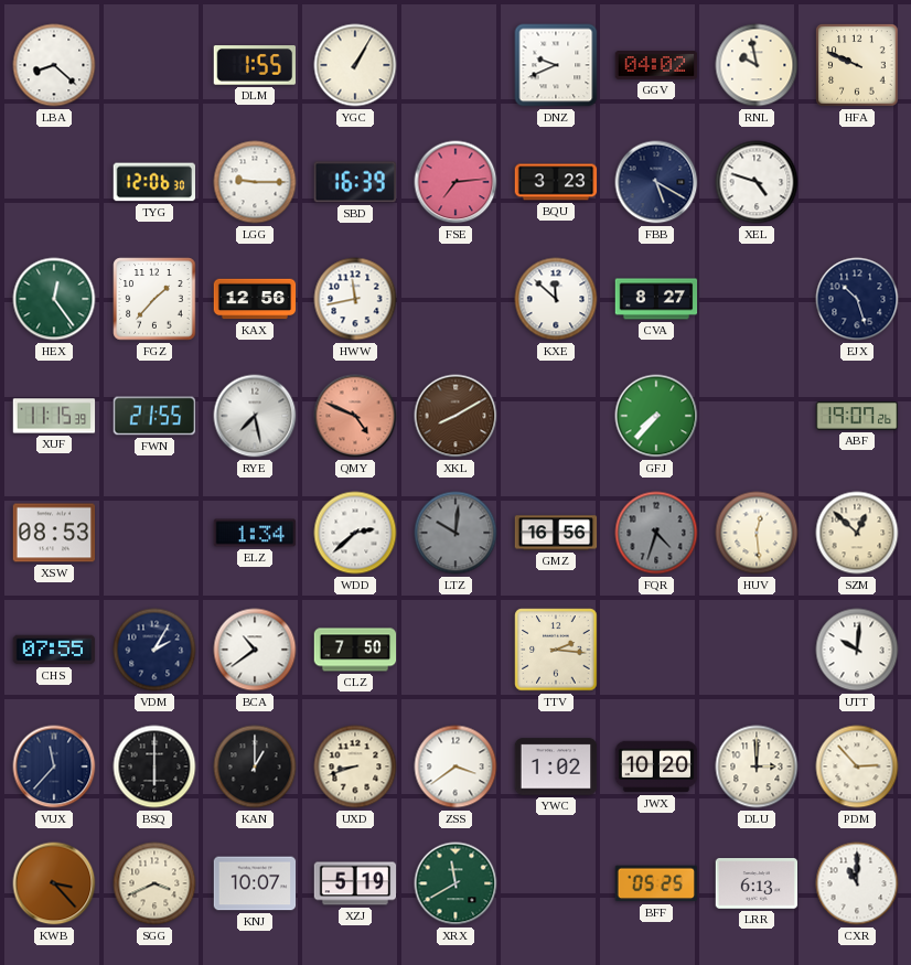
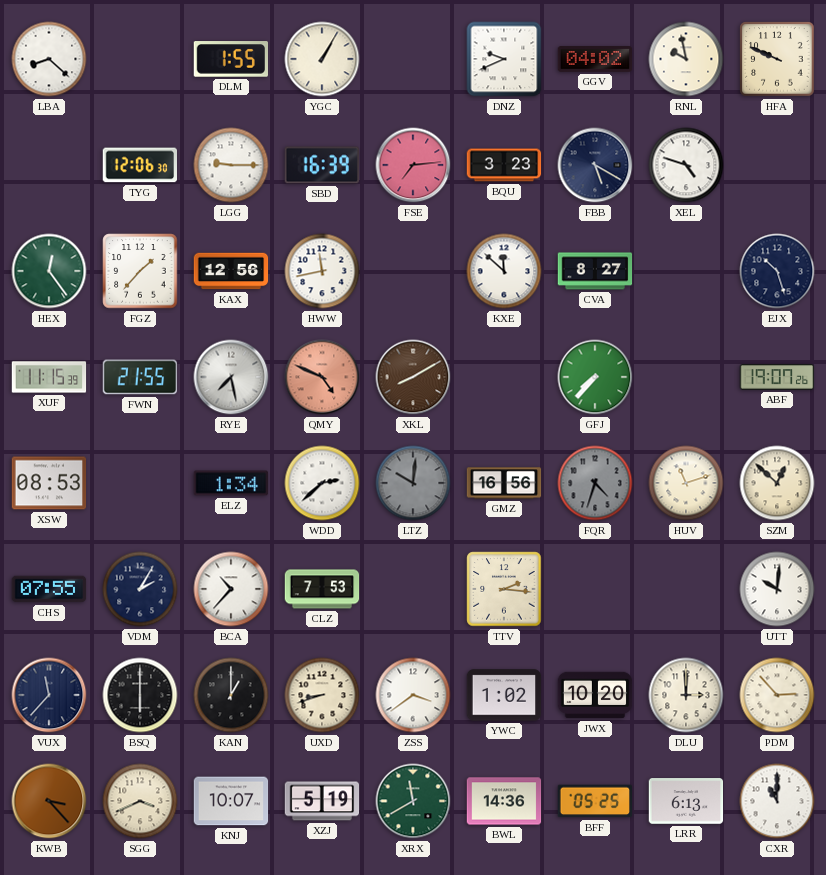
HUV: 12:29 -> 11:12
BCA: 10:39 -> 10:37
CLZ: 7:50 -> 7:53
BWL: none -> 14:36
